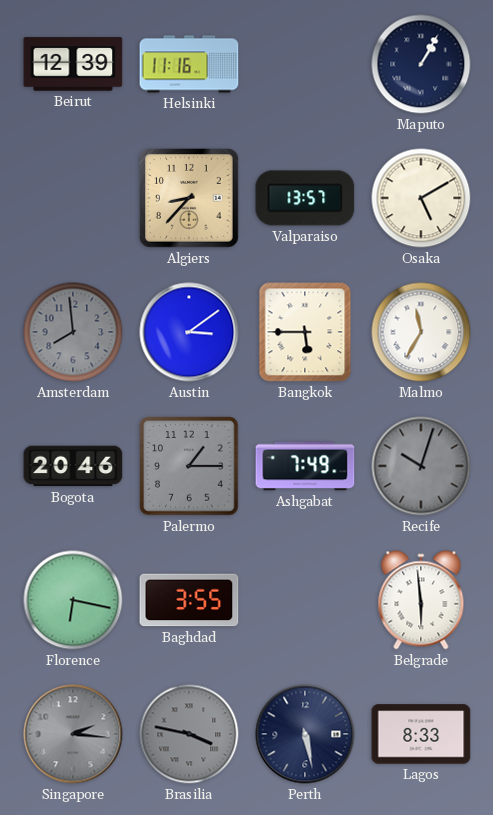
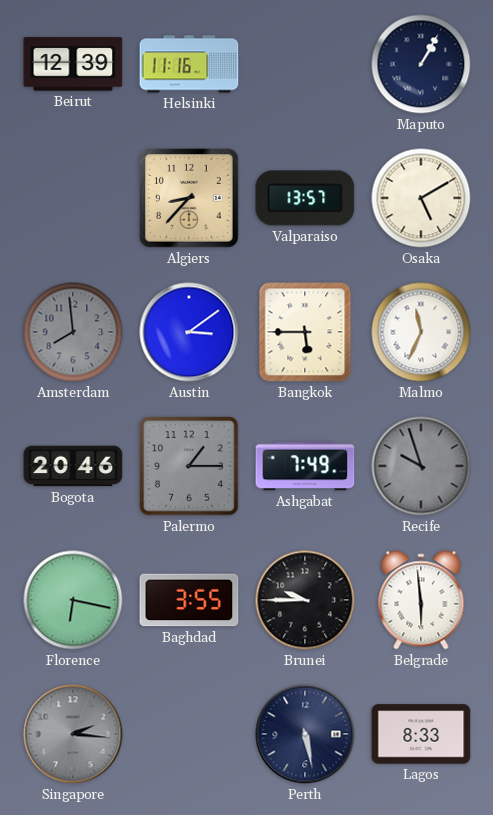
Malmo: 11:35 -> 11:34
Recife: 10:03 -> 9:57
Brunei: none -> 9:45
Brasilia: 3:47 -> none
